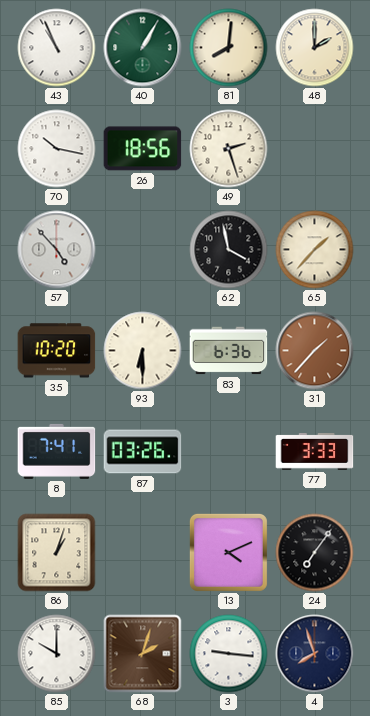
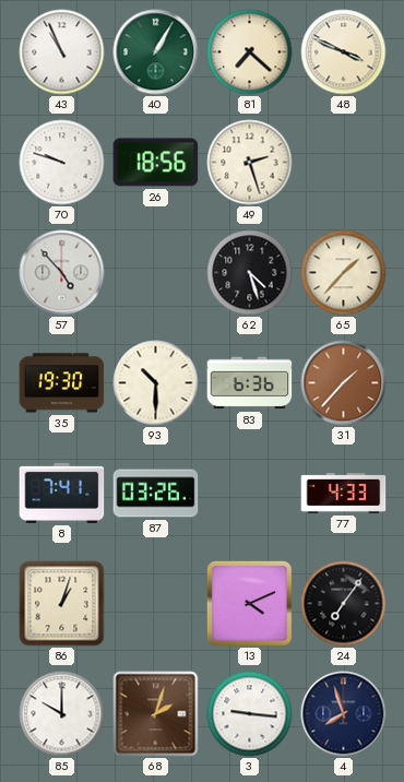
81: 8:01 -> 7:22
48: 2:00 -> 3:49
70: 10:17 -> 9:48
62: 3:58 -> 4:27
35: 10:20 -> 19:30
93: 6:30 -> 10:30
77: 3:33 -> 4:33
